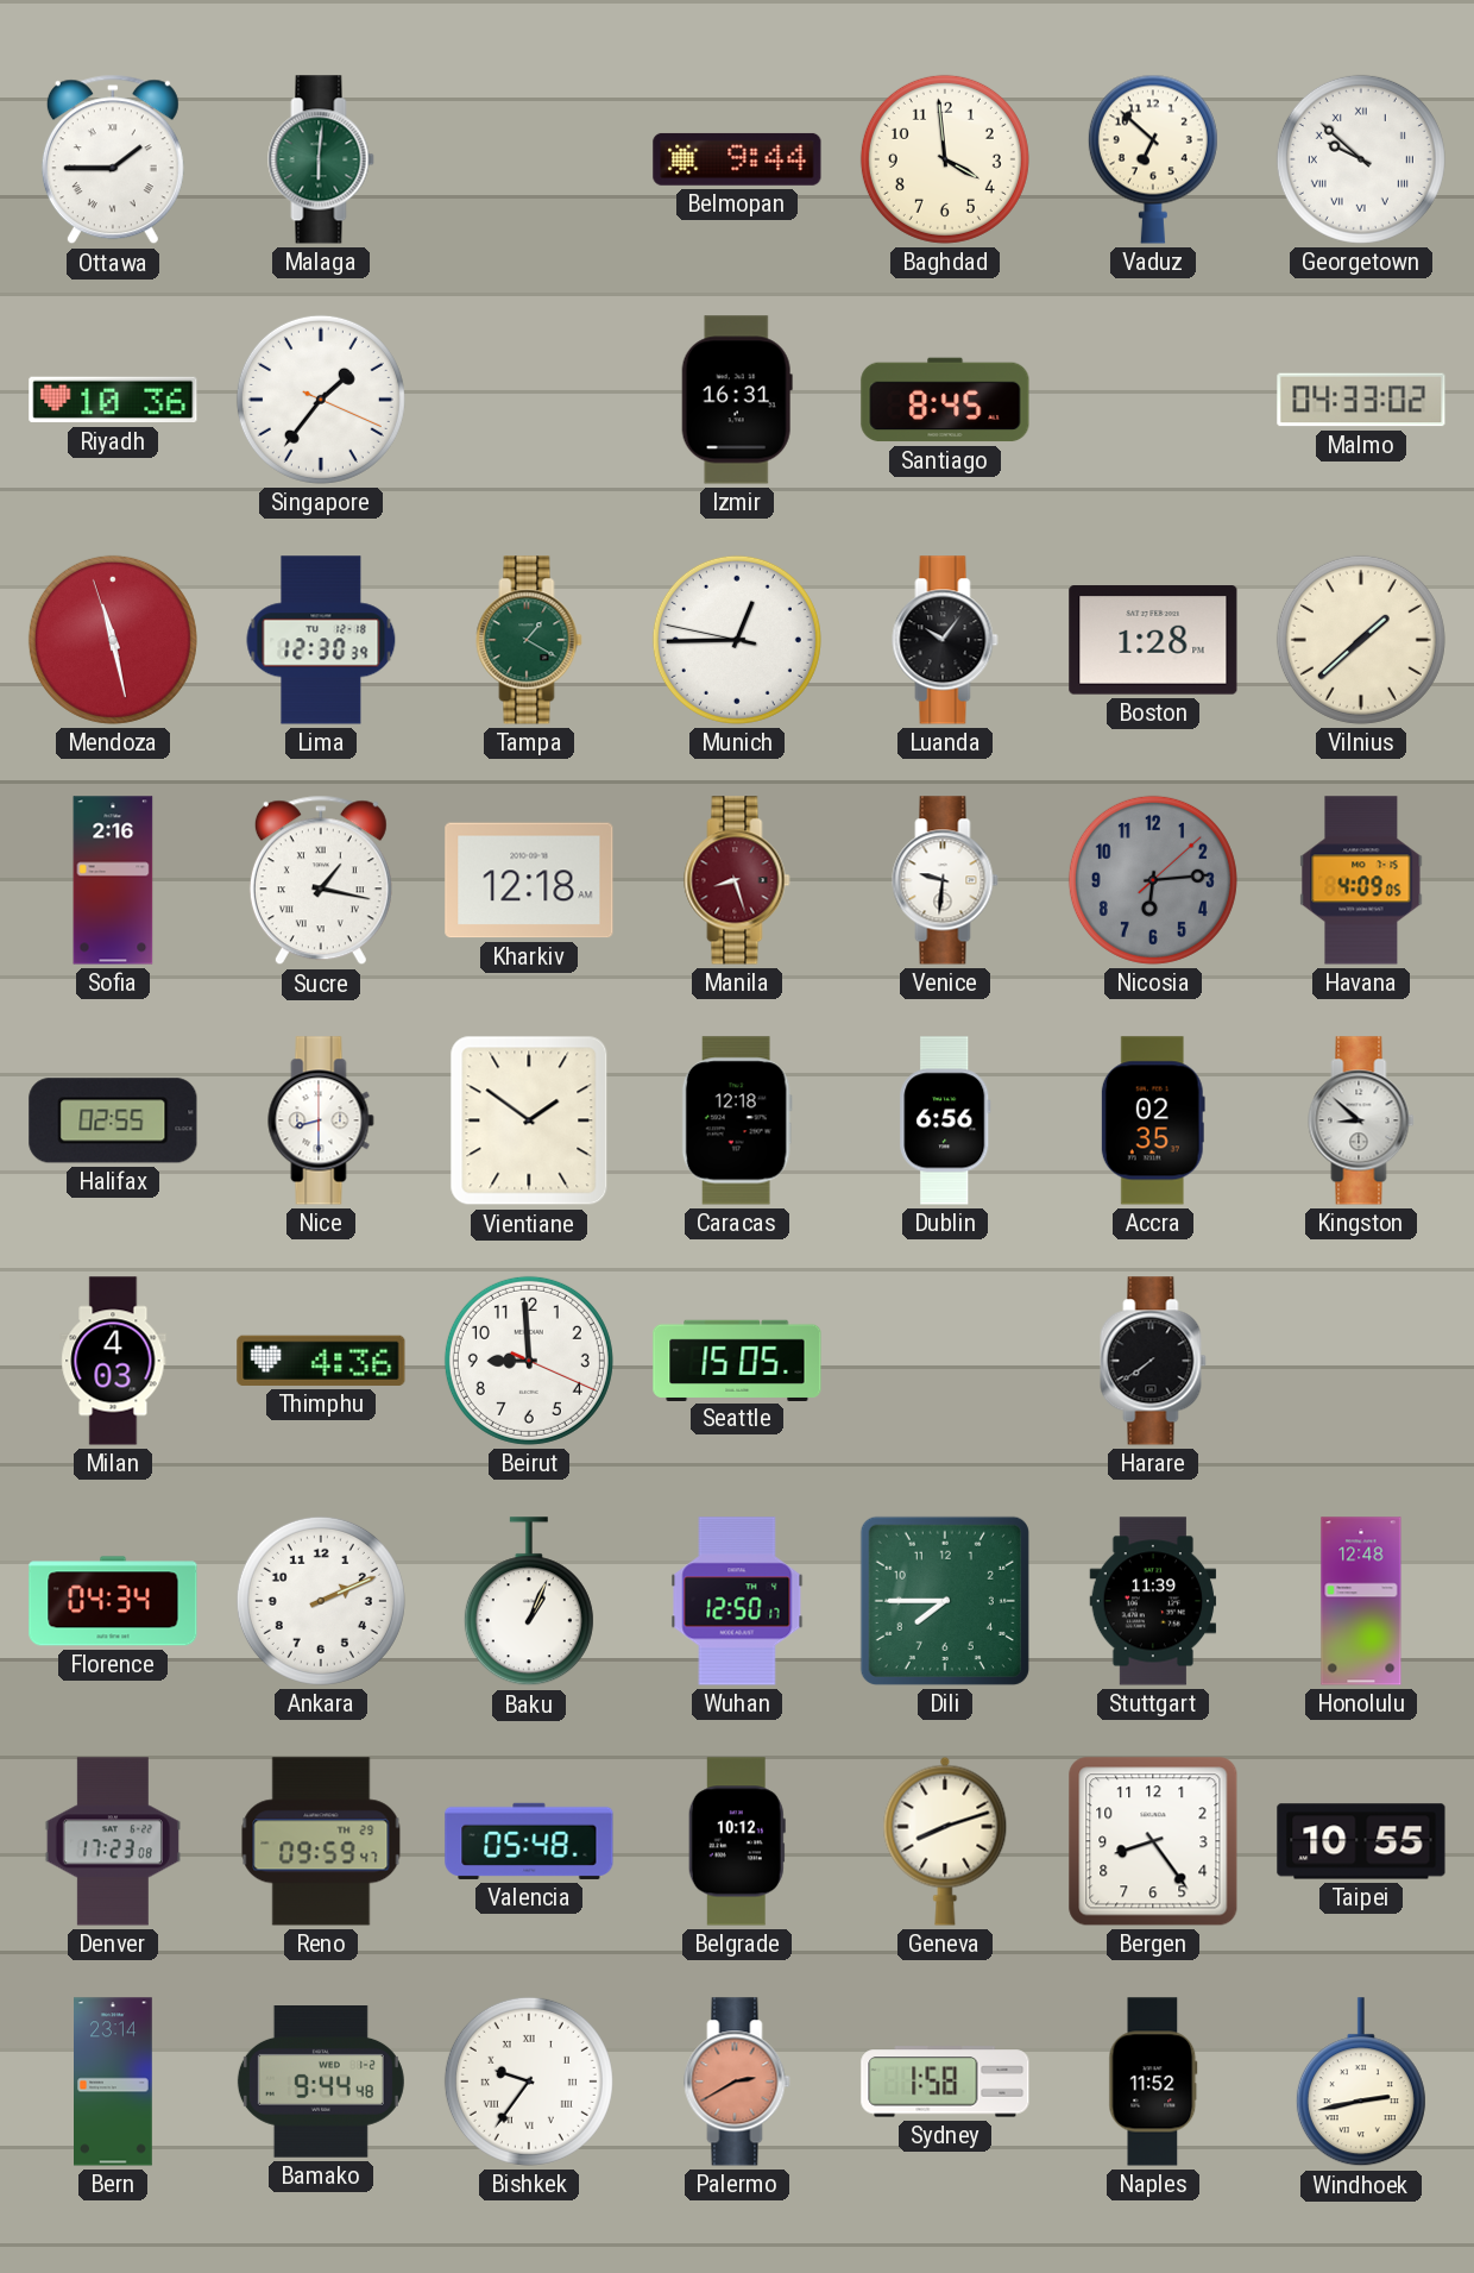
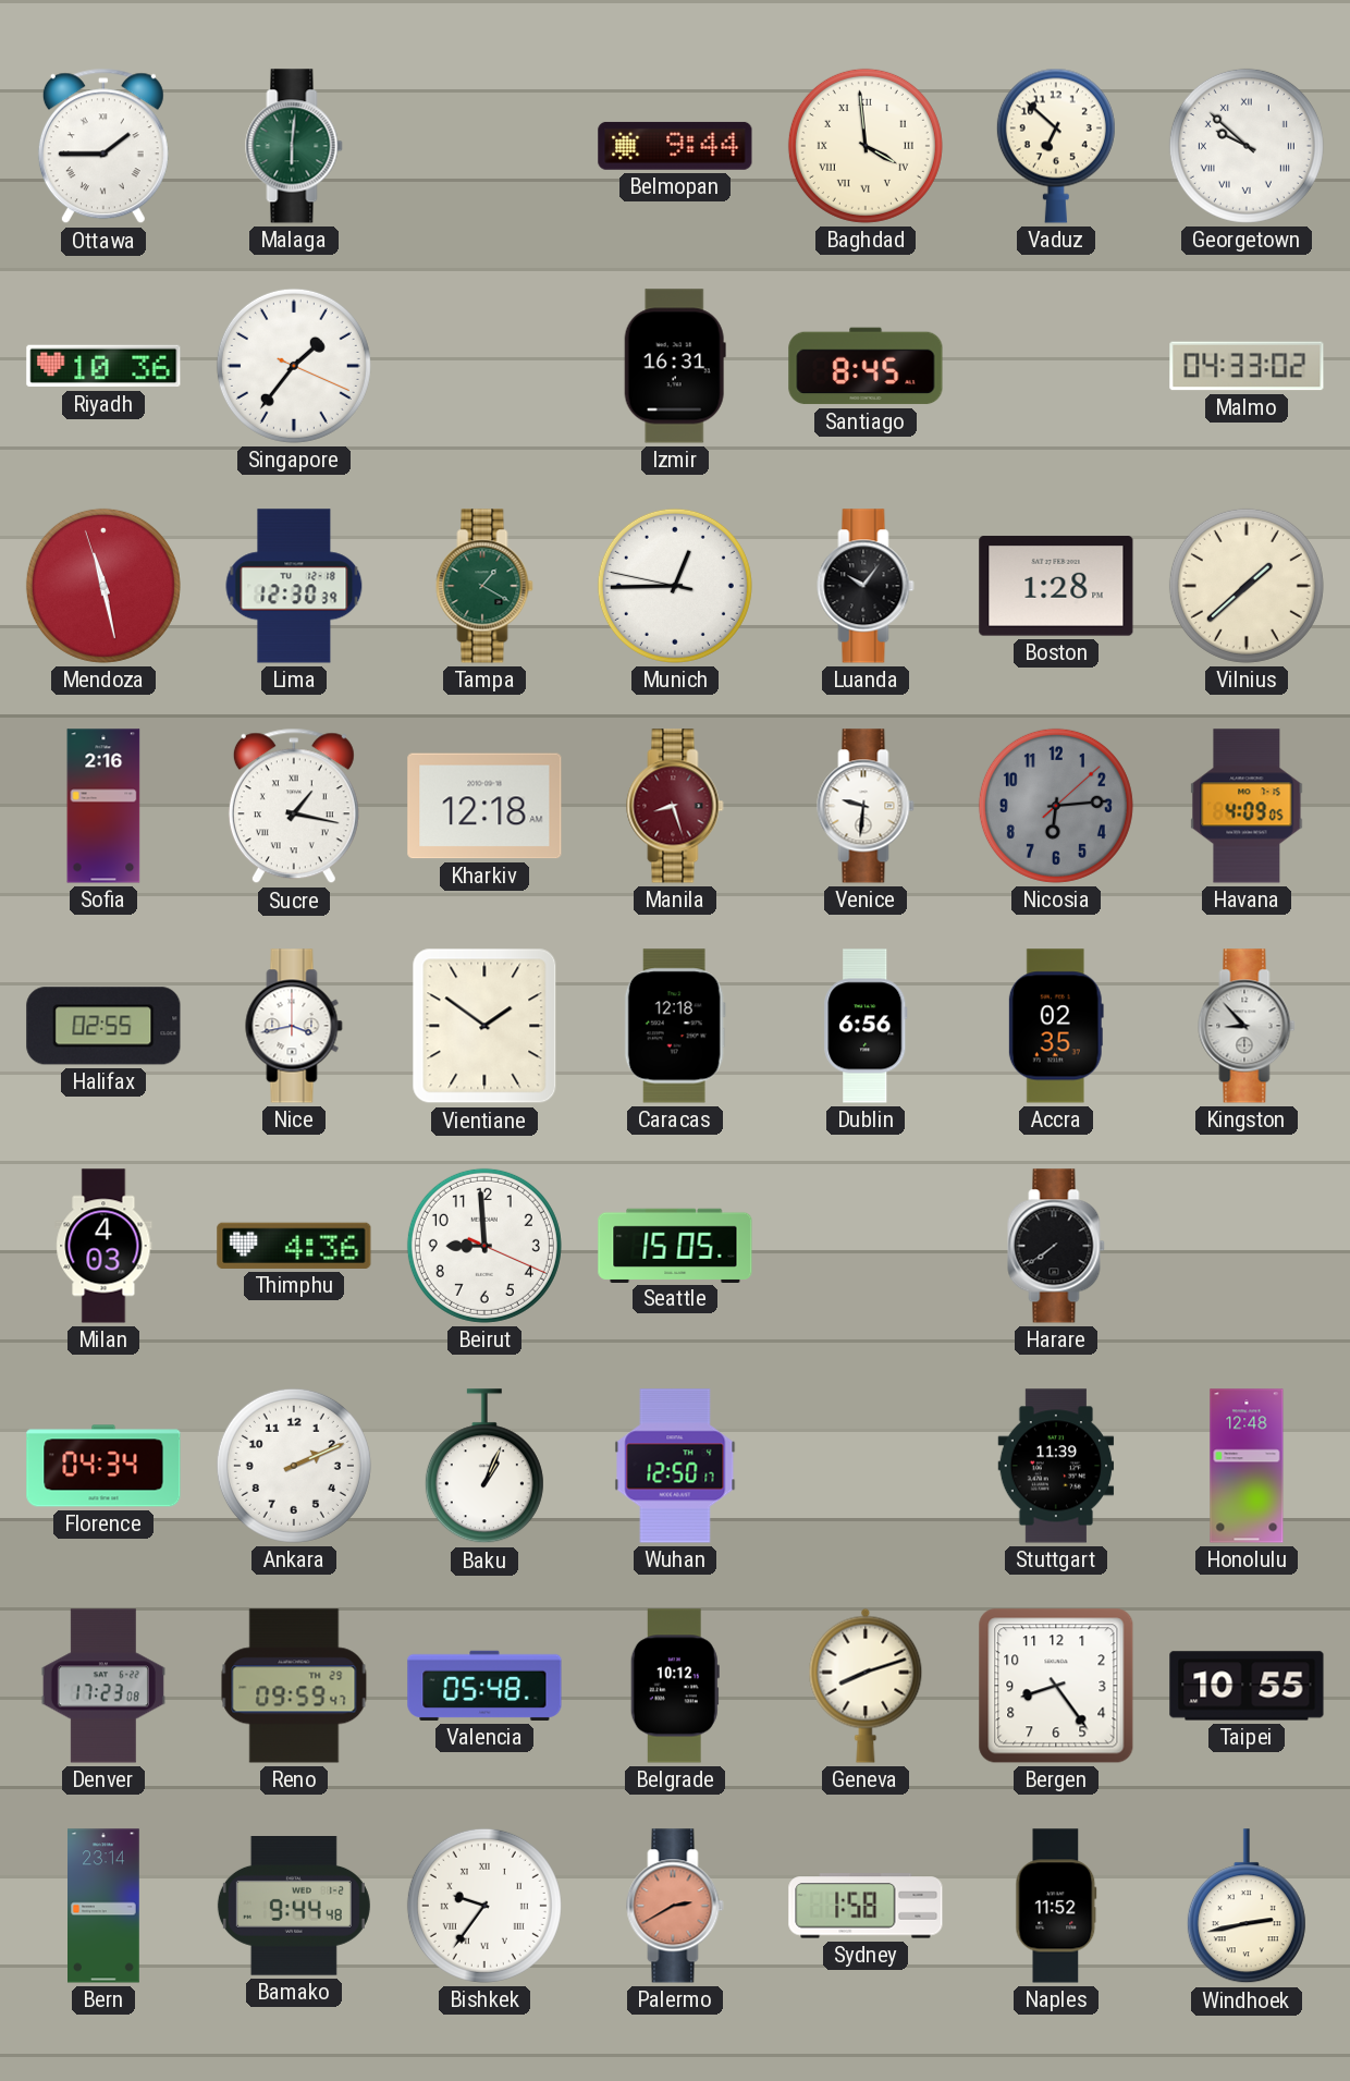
Baghdad numerals: Arabic -> Roman
Nice: 8:30 -> 3:43
Kingston: 8:52 -> 8:53
Dili: 7:45 -> none
